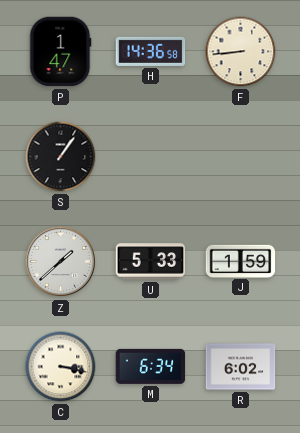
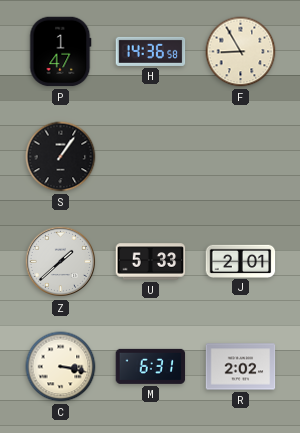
F: 8:44 -> 8:55
J: 1:59 -> 2:01
M: 6:34 -> 6:31
R: 6:02 -> 2:02
